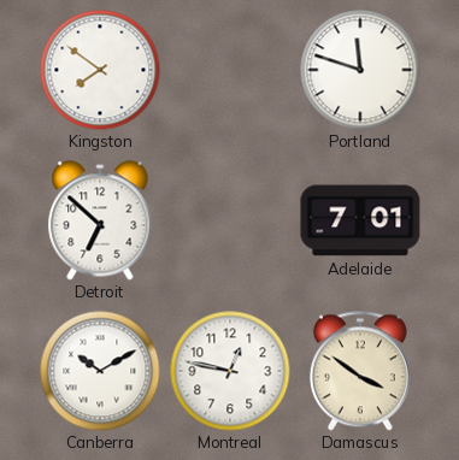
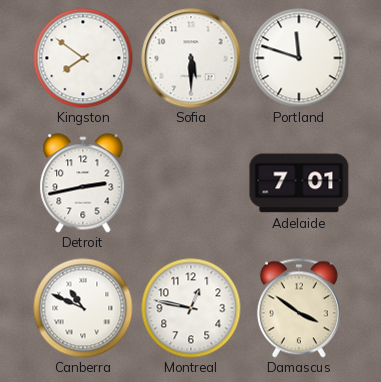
Sofia: none -> 5:30
Detroit: 6:52 -> 2:43
Canberra: 10:10 -> 10:49
